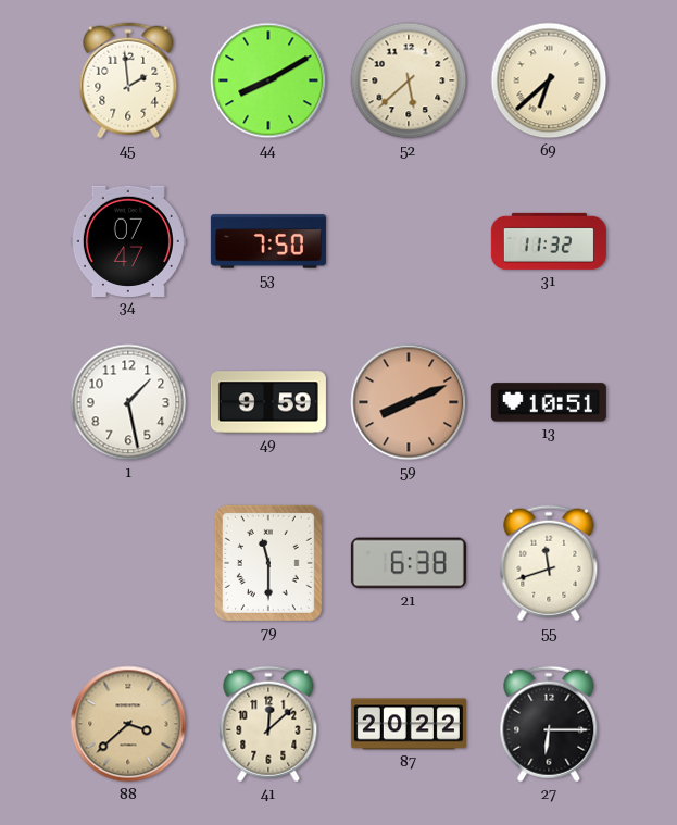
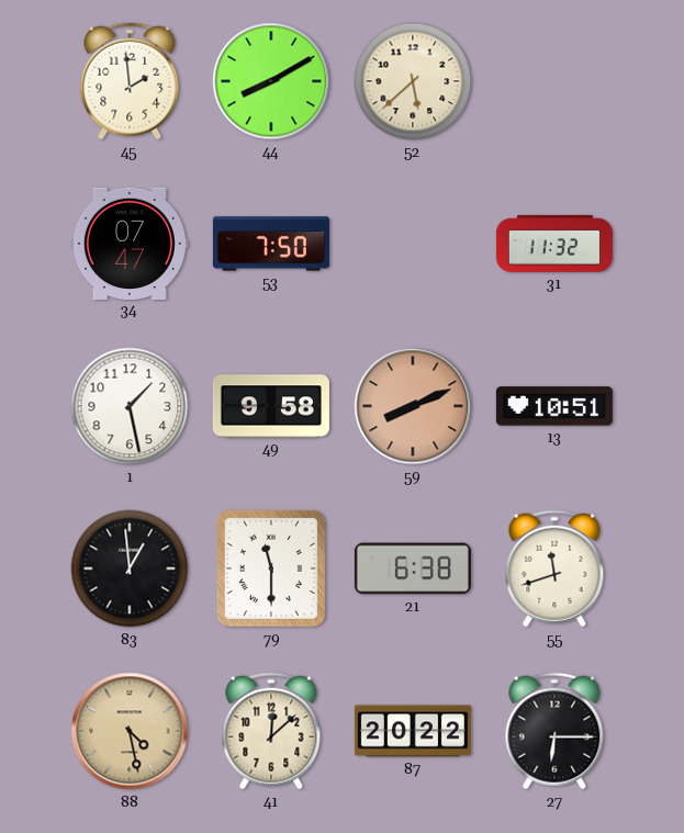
69: 6:38 -> none
49: 9:59 -> 9:58
83: none -> 12:59
88: 3:38 -> 4:28
